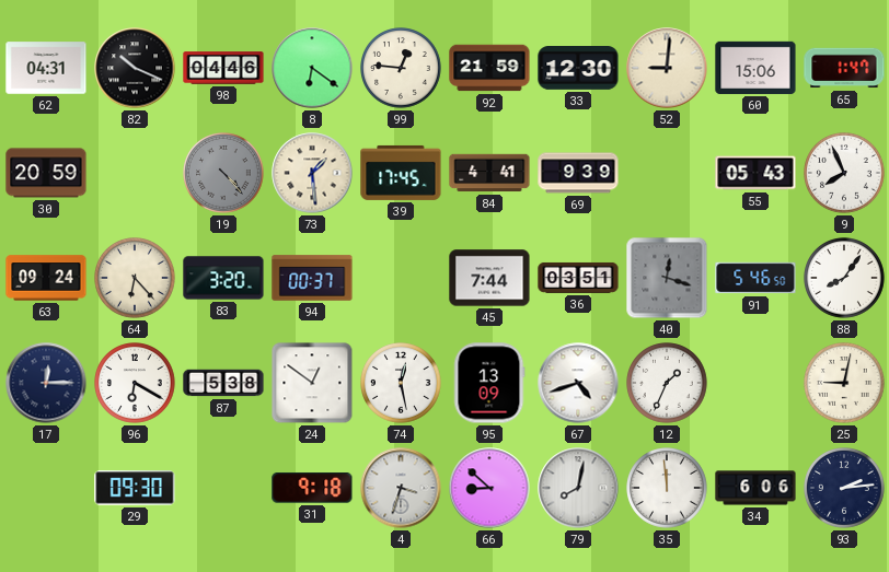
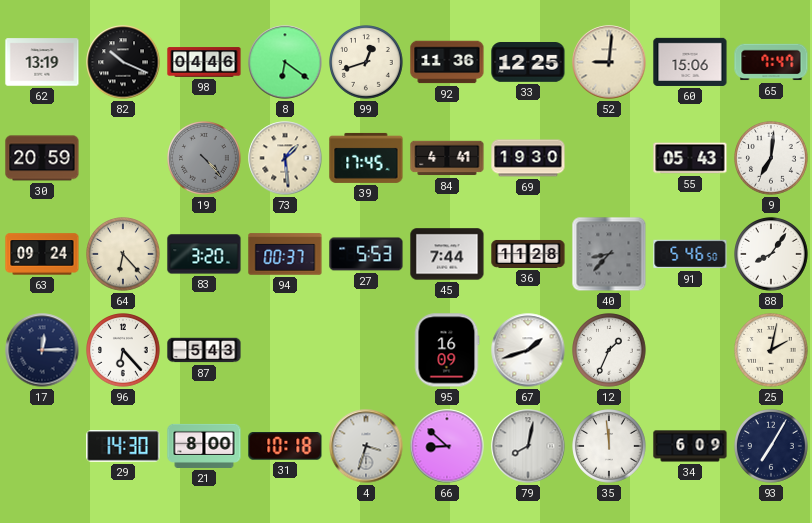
62: 04:31 -> 13:19
99: 12:46 -> 12:42
92: 21:59 -> 11:36
33: 12:30 -> 12:25
65: 1:47 -> 7:47
69: 9:39 -> 19:30
9: 7:56 -> 7:01
27: none -> 5:53
36: 03:51 -> 11:28
40: 12:18 -> 8:37
96: 6:20 -> 6:23
87: 5:38 -> 5:43
24: 12:51 -> none
74: 12:28 -> none
95: 13:09 -> 16:09
67: 4:42 -> 1:42
25: 9:02 -> 2:02
29: 09:30 -> 14:30
21: none -> 8:00
31: 9:18 -> 10:18
34: 6:06 -> 6:09
93: 2:14 -> 7:05
